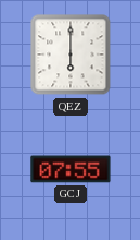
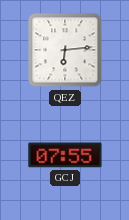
QEZ: 6:00 -> 6:14
